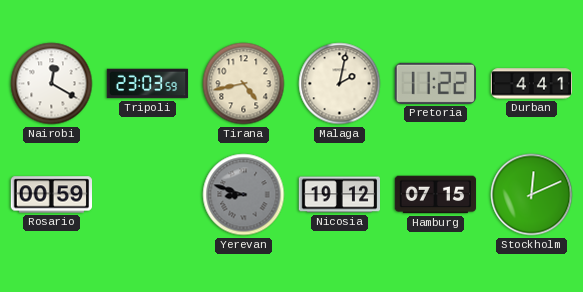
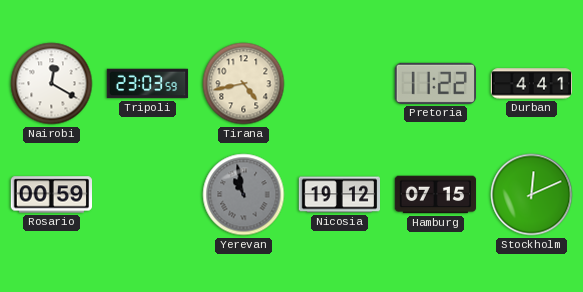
Malaga: 2:02 -> none
Yerevan: 8:48 -> 10:58
